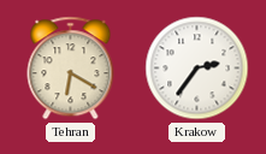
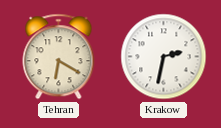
Krakow: 2:36 -> 2:32
